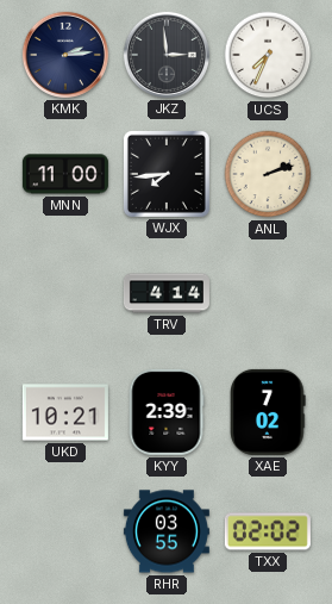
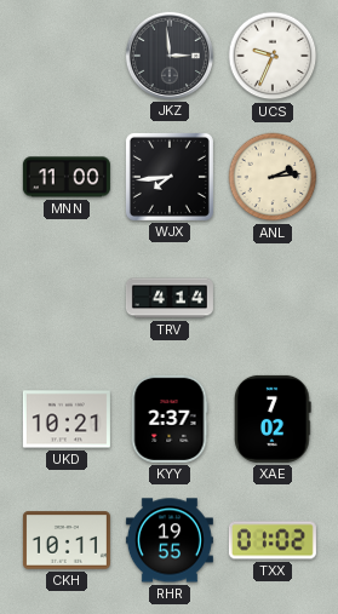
KMK: 2:14 -> none
UCS: 7:34 -> 9:34
ANL: 2:12 -> 2:14
KYY: 2:39 -> 2:37
CKH: none -> 10:11
RHR: 03:55 -> 19:55
TXX: 02:02 -> 01:02
